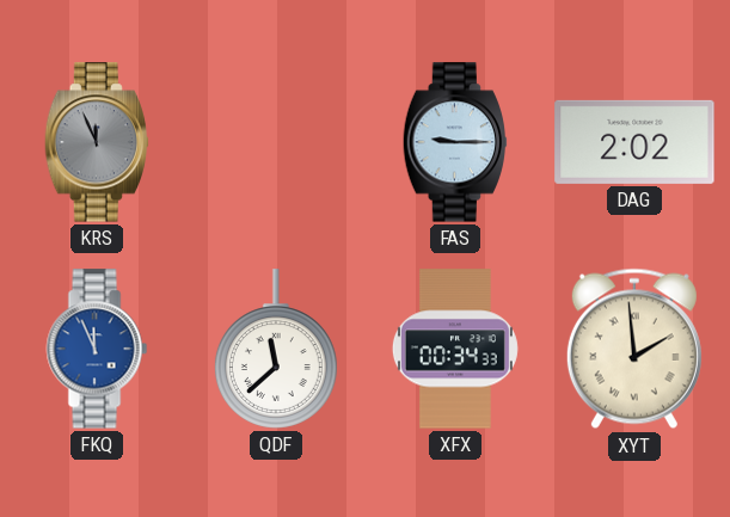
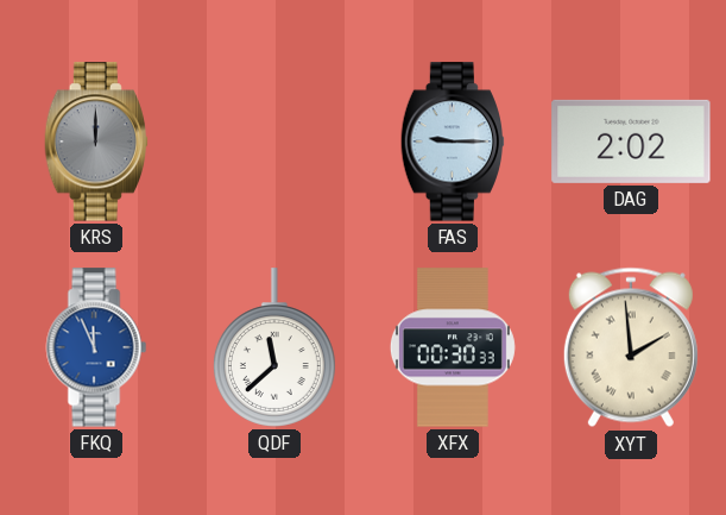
KRS: 11:56 -> 12:00
XFX: 00:34 -> 00:30
